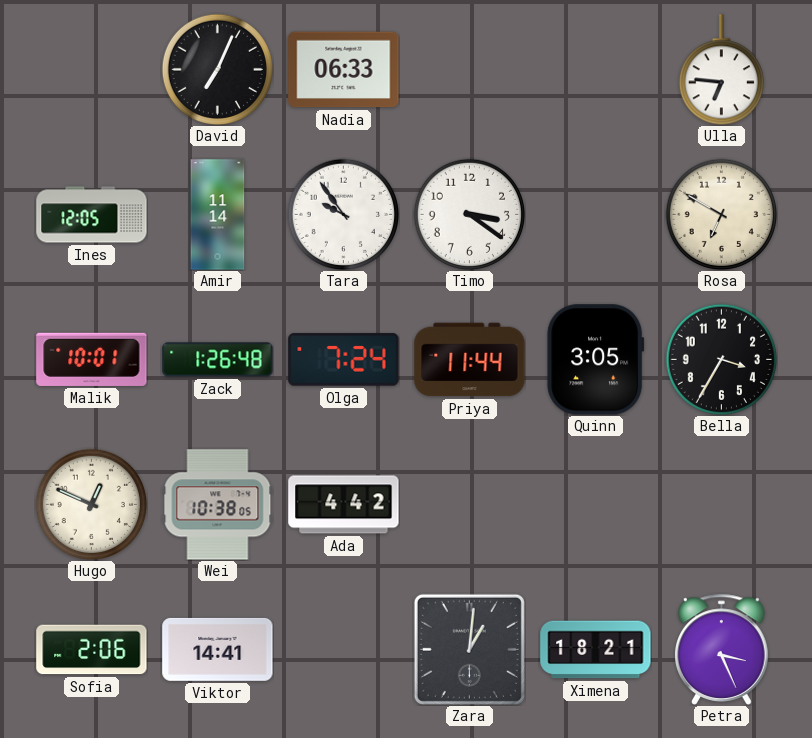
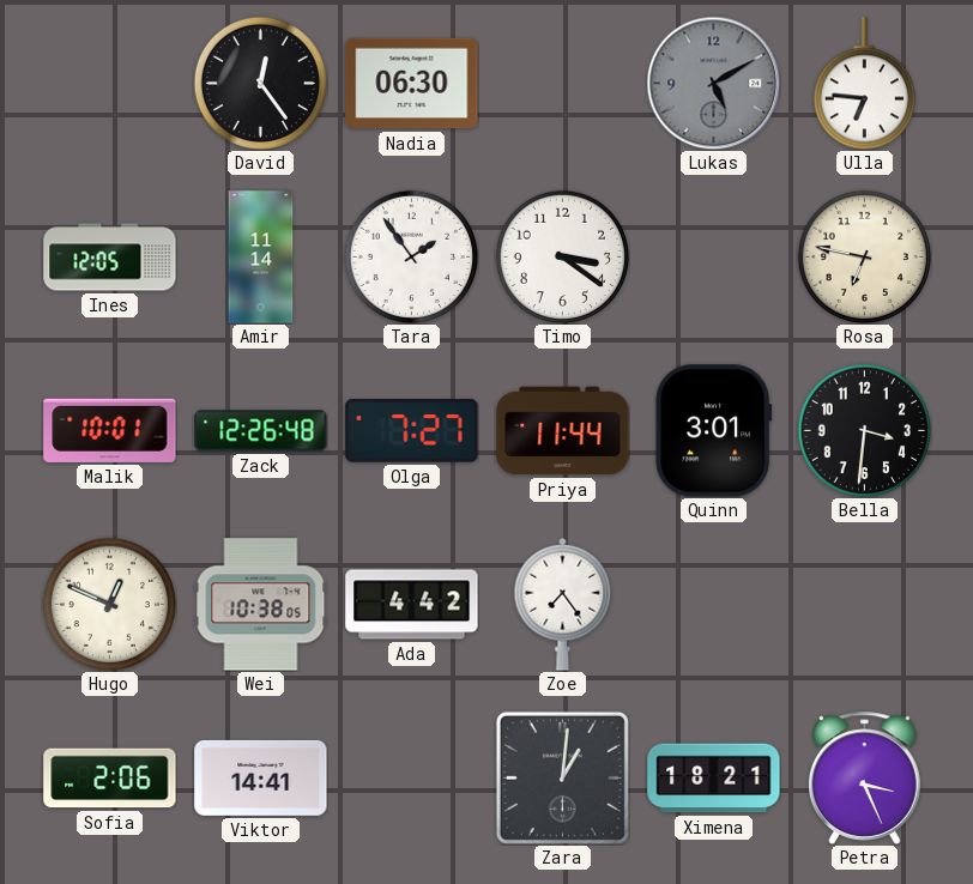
David: 7:04 -> 12:24
Nadia: 06:33 -> 06:30
Lukas: none -> 5:10
Tara: 9:54 -> 1:54
Rosa: 6:50 -> 6:47
Zack: 1:26 -> 12:26
Olga: 7:24 -> 7:27
Quinn: 3:05 -> 3:01
Bella: 3:35 -> 3:31
Zoe: none -> 7:24
